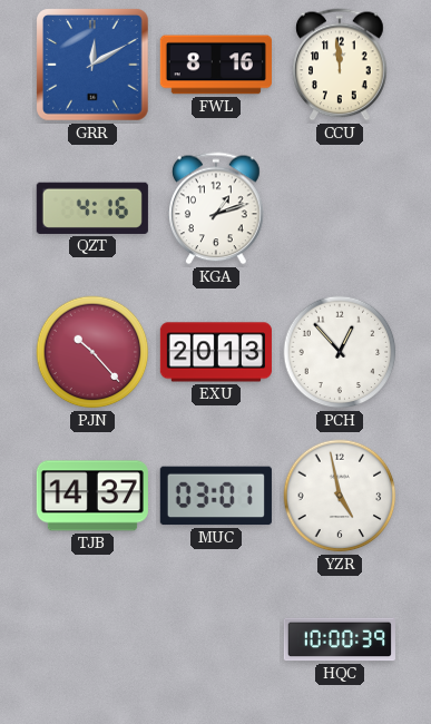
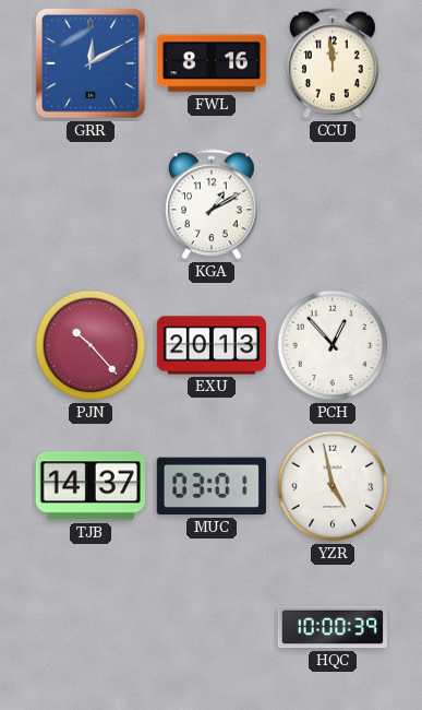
QZT: 4:16 -> none
KGA: 1:12 -> 1:10
